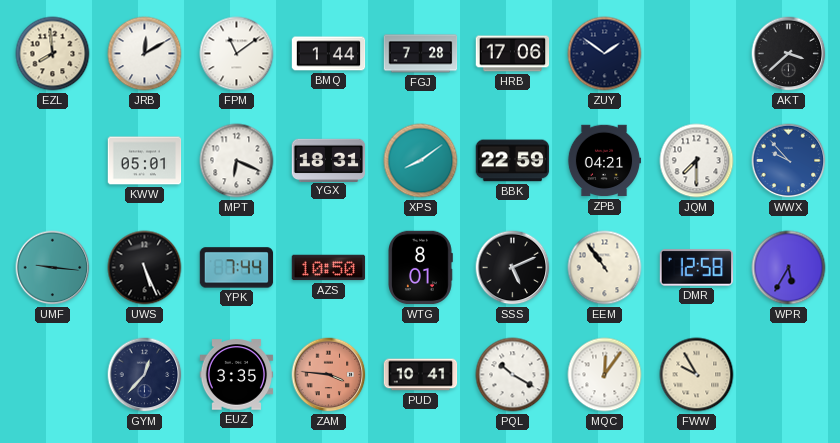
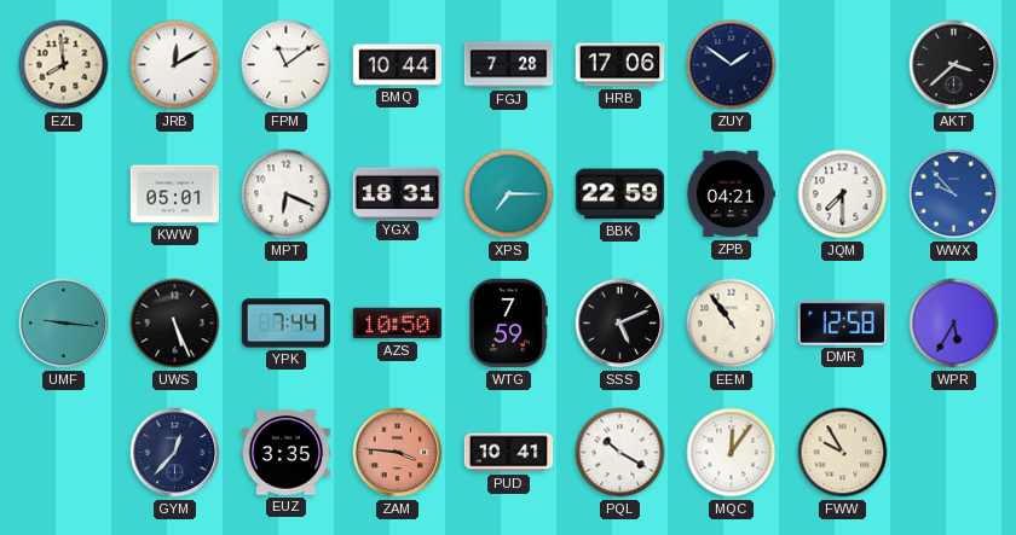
BMQ: 1:44 -> 10:44
XPS: 8:09 -> 7:15
WTG: 8:01 -> 7:59
